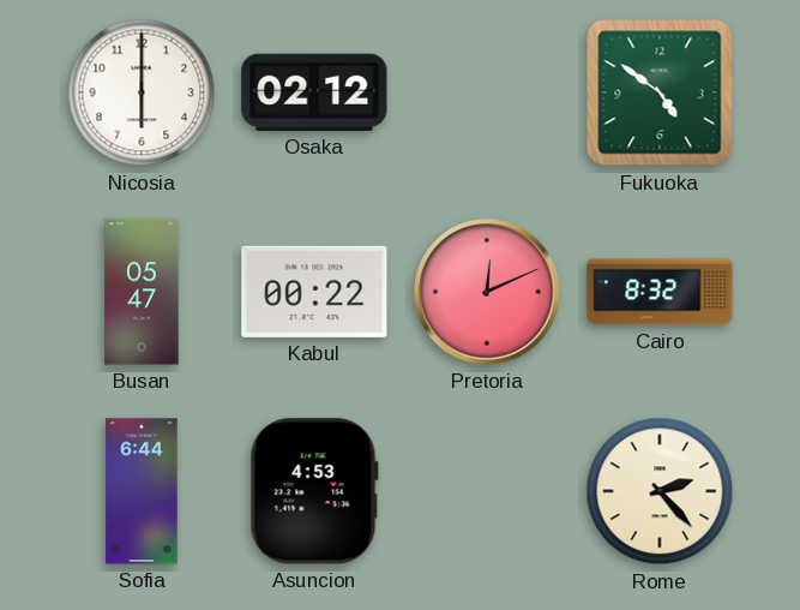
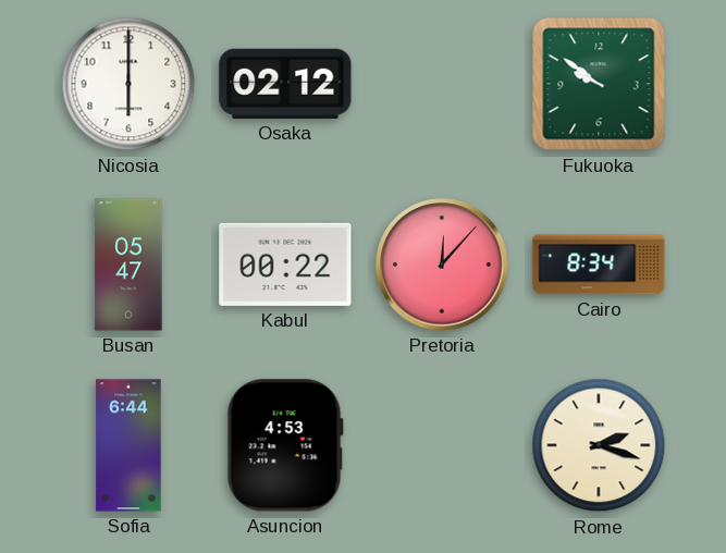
Fukuoka: 4:51 -> 9:51
Pretoria: 12:11 -> 12:07
Cairo: 8:32 -> 8:34
Rome: 2:23 -> 2:18
